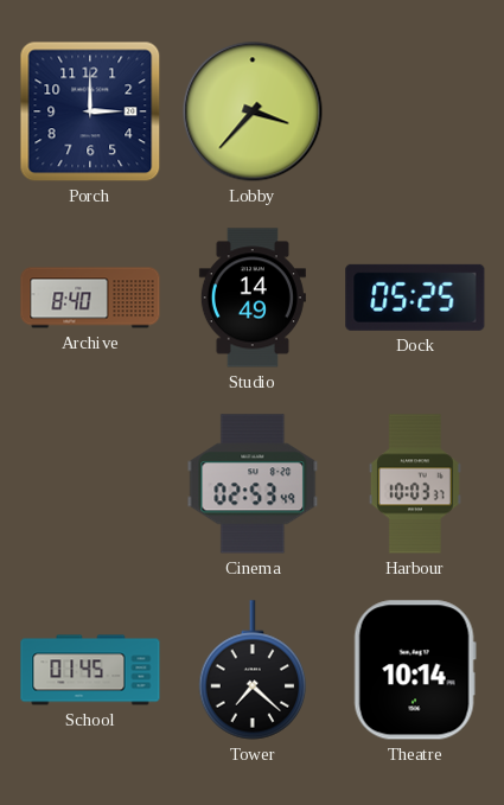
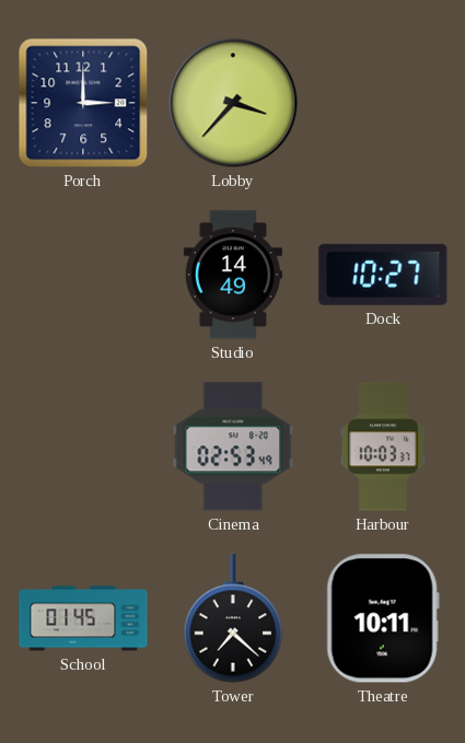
Archive: 8:40 -> none
Dock: 05:25 -> 10:27
Theatre: 10:14 -> 10:11
